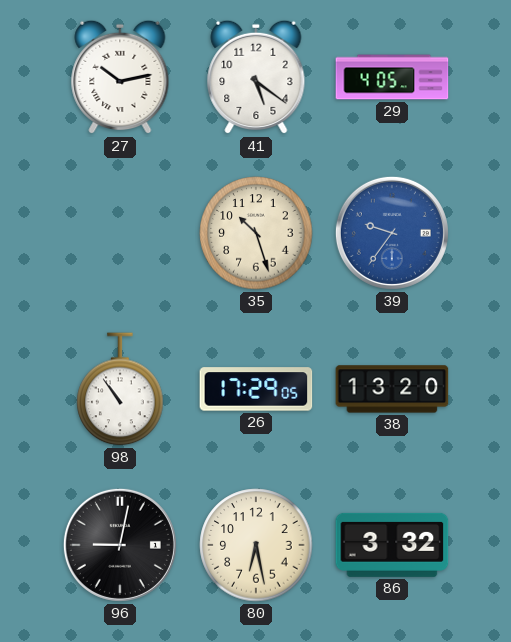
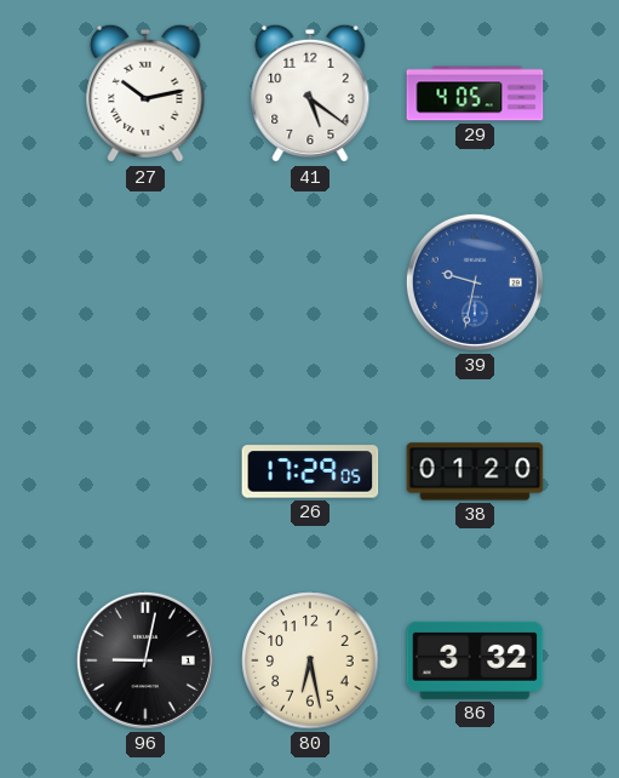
35: 10:27 -> none
39: 9:36 -> 9:32
98: 10:54 -> none
38: 13:20 -> 01:20
